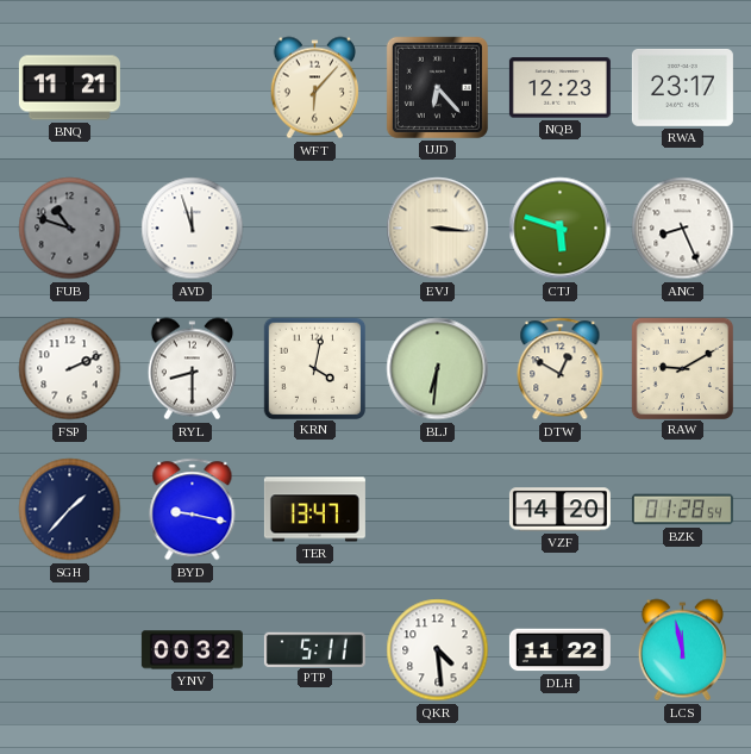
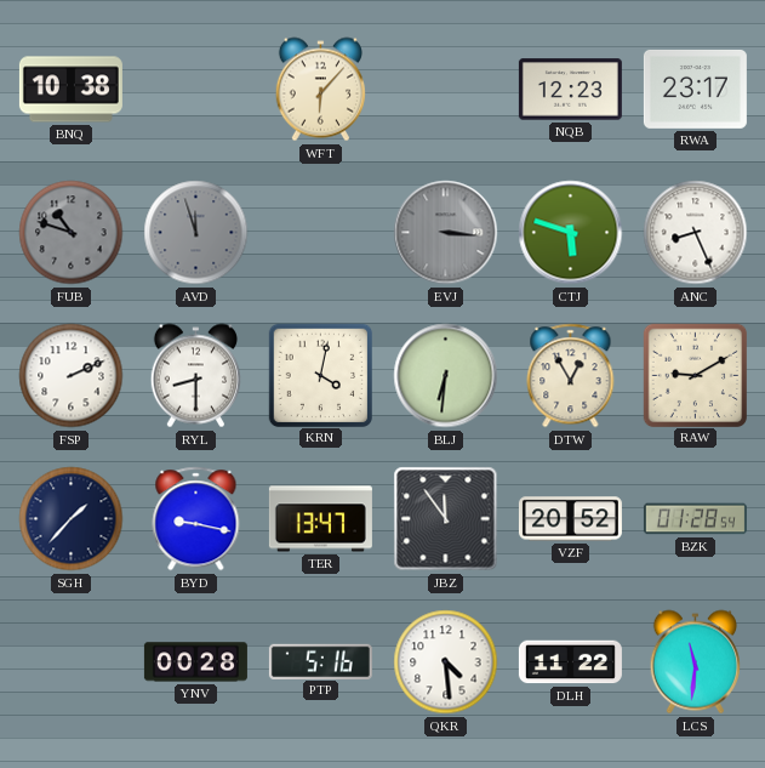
BNQ: 11:21 -> 10:38
UJD: 6:23 -> none
AVD dial: white -> grey
EVJ dial: cream -> grey
DTW: 12:50 -> 12:55
JBZ: none -> 11:54
VZF: 14:20 -> 20:52
YNV: 00:32 -> 00:28
PTP: 5:11 -> 5:16
LCS: 11:58 -> 11:31
